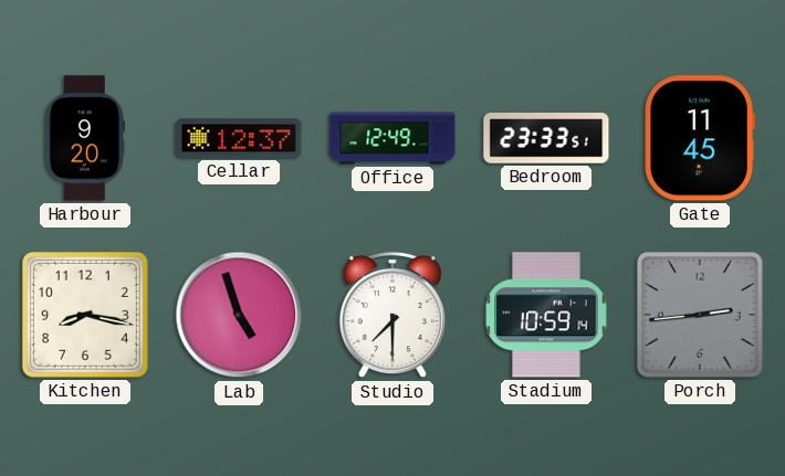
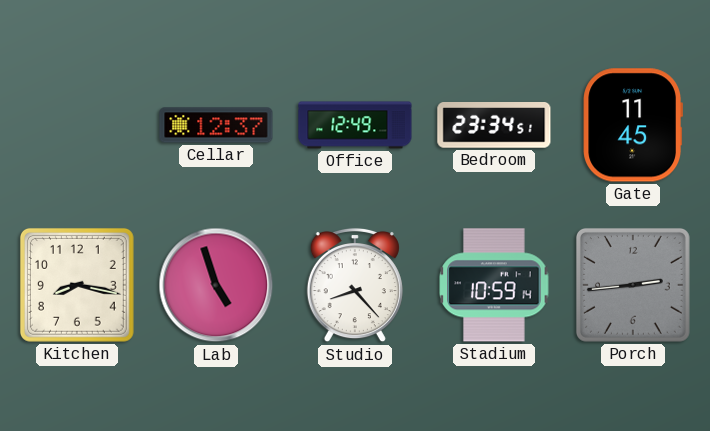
Harbour: 9:20 -> none
Bedroom: 23:33 -> 23:34
Studio: 7:30 -> 8:23
